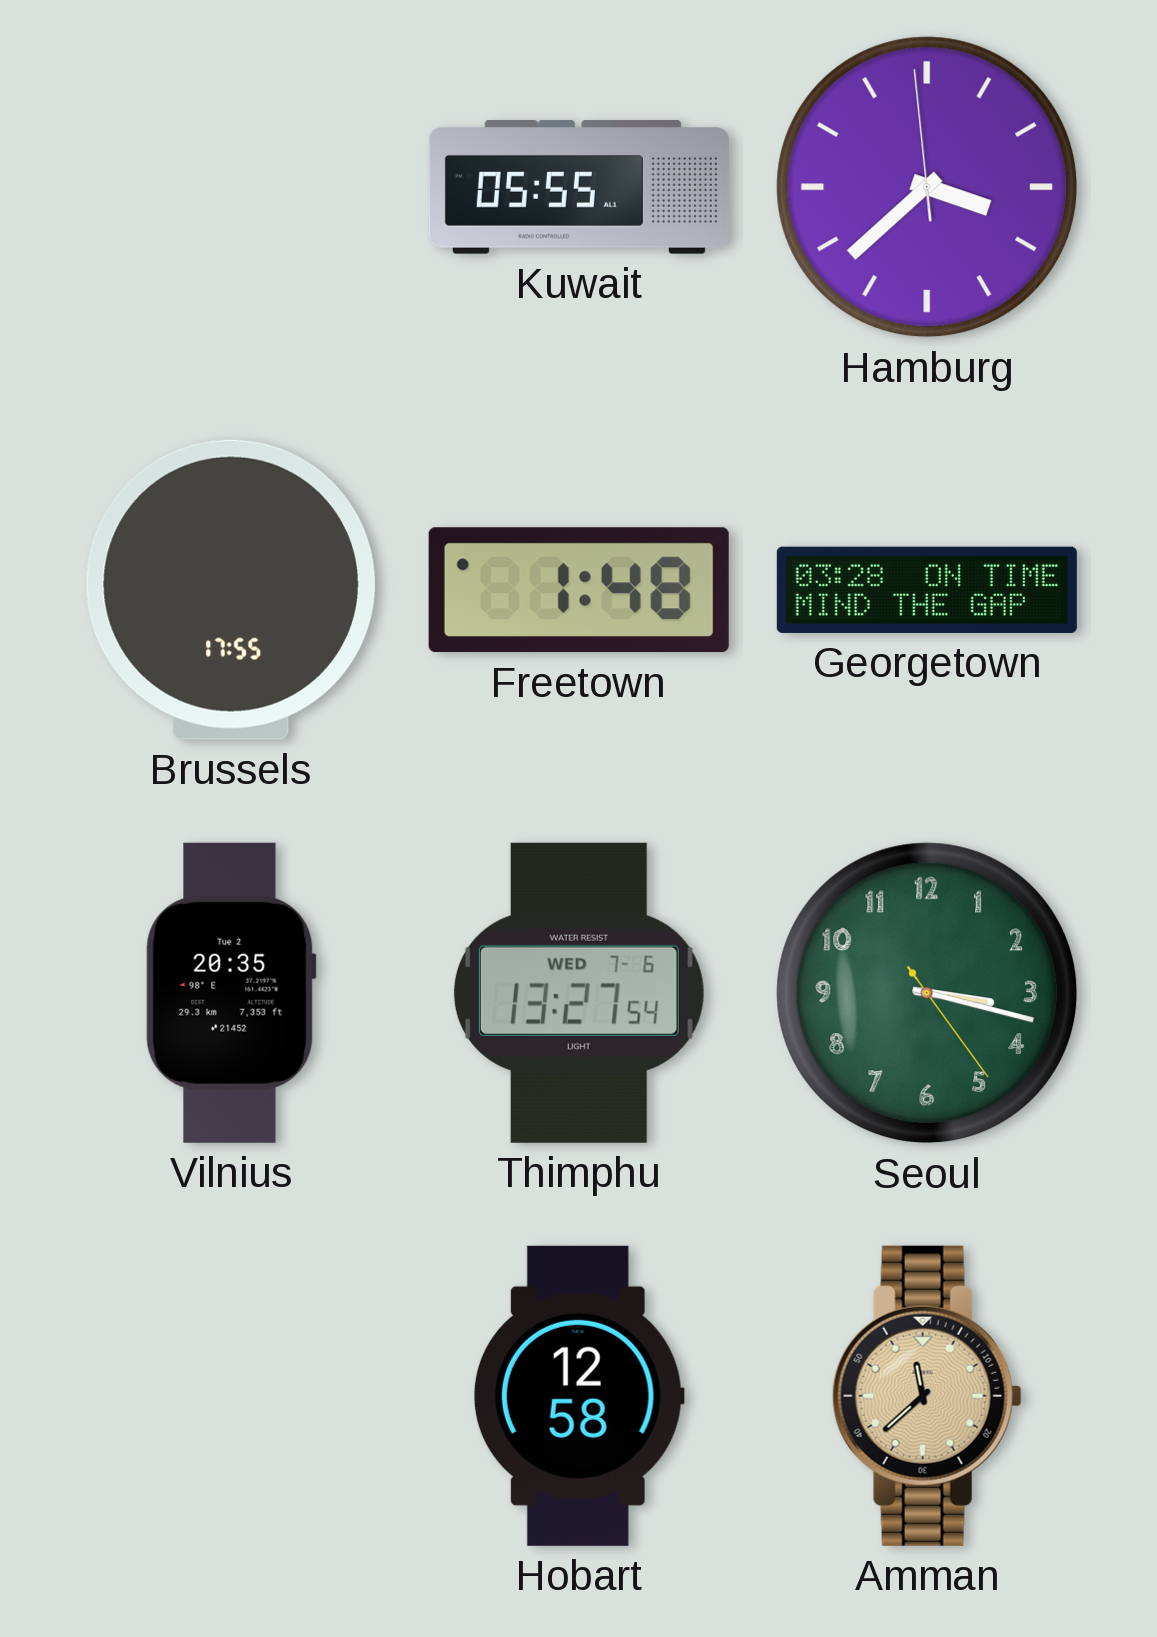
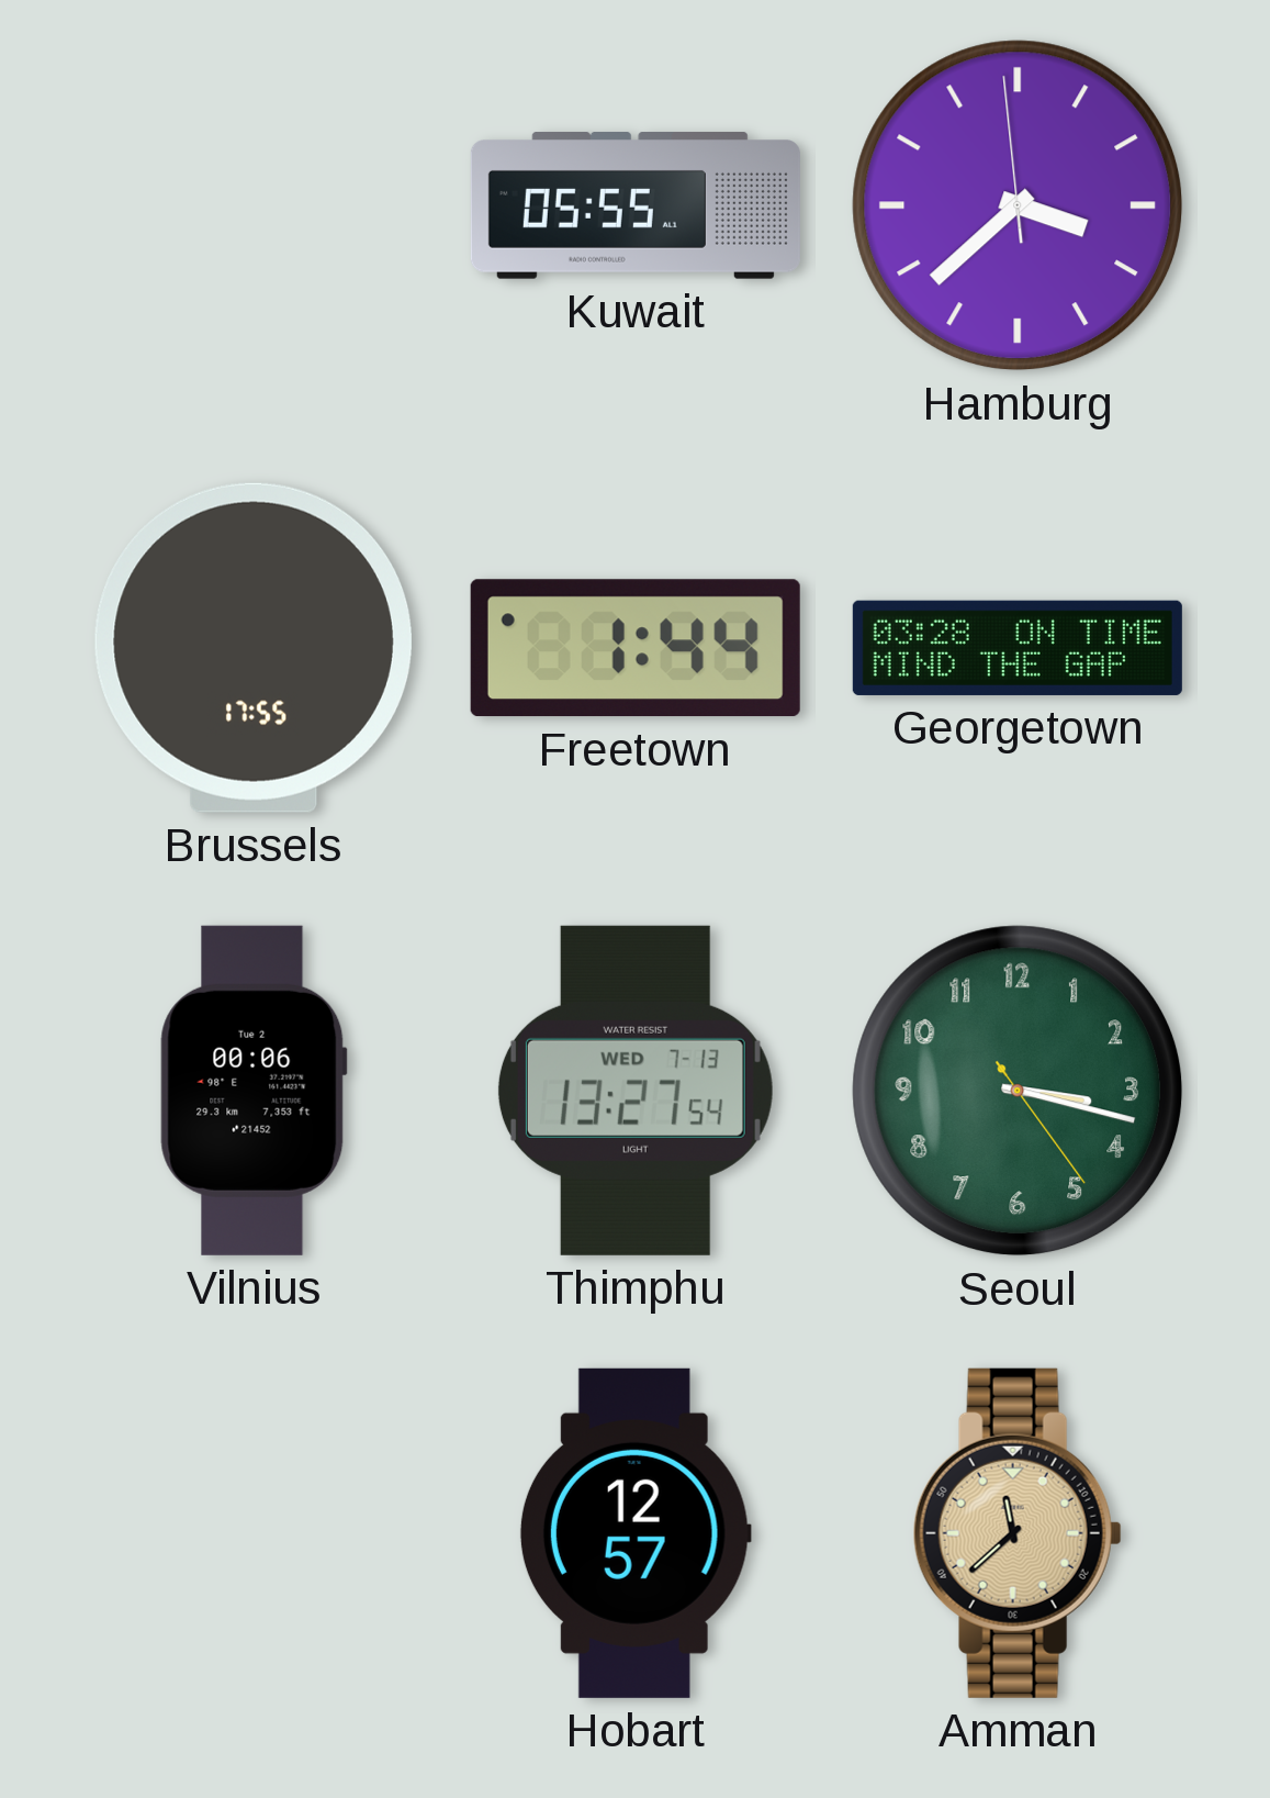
Freetown: 1:48 -> 1:44
Vilnius: 20:35 -> 00:06
Thimphu date: WED 7-6 -> WED 7-13
Hobart: 12:58 -> 12:57
